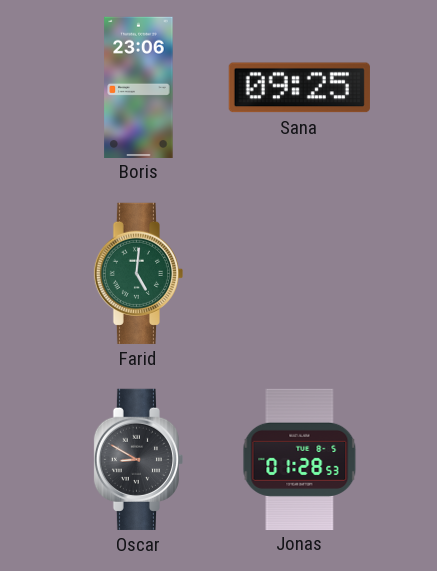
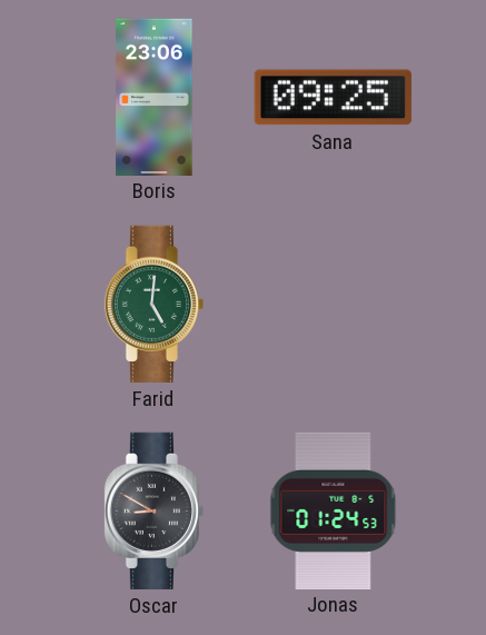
Jonas: 01:28 -> 01:24
